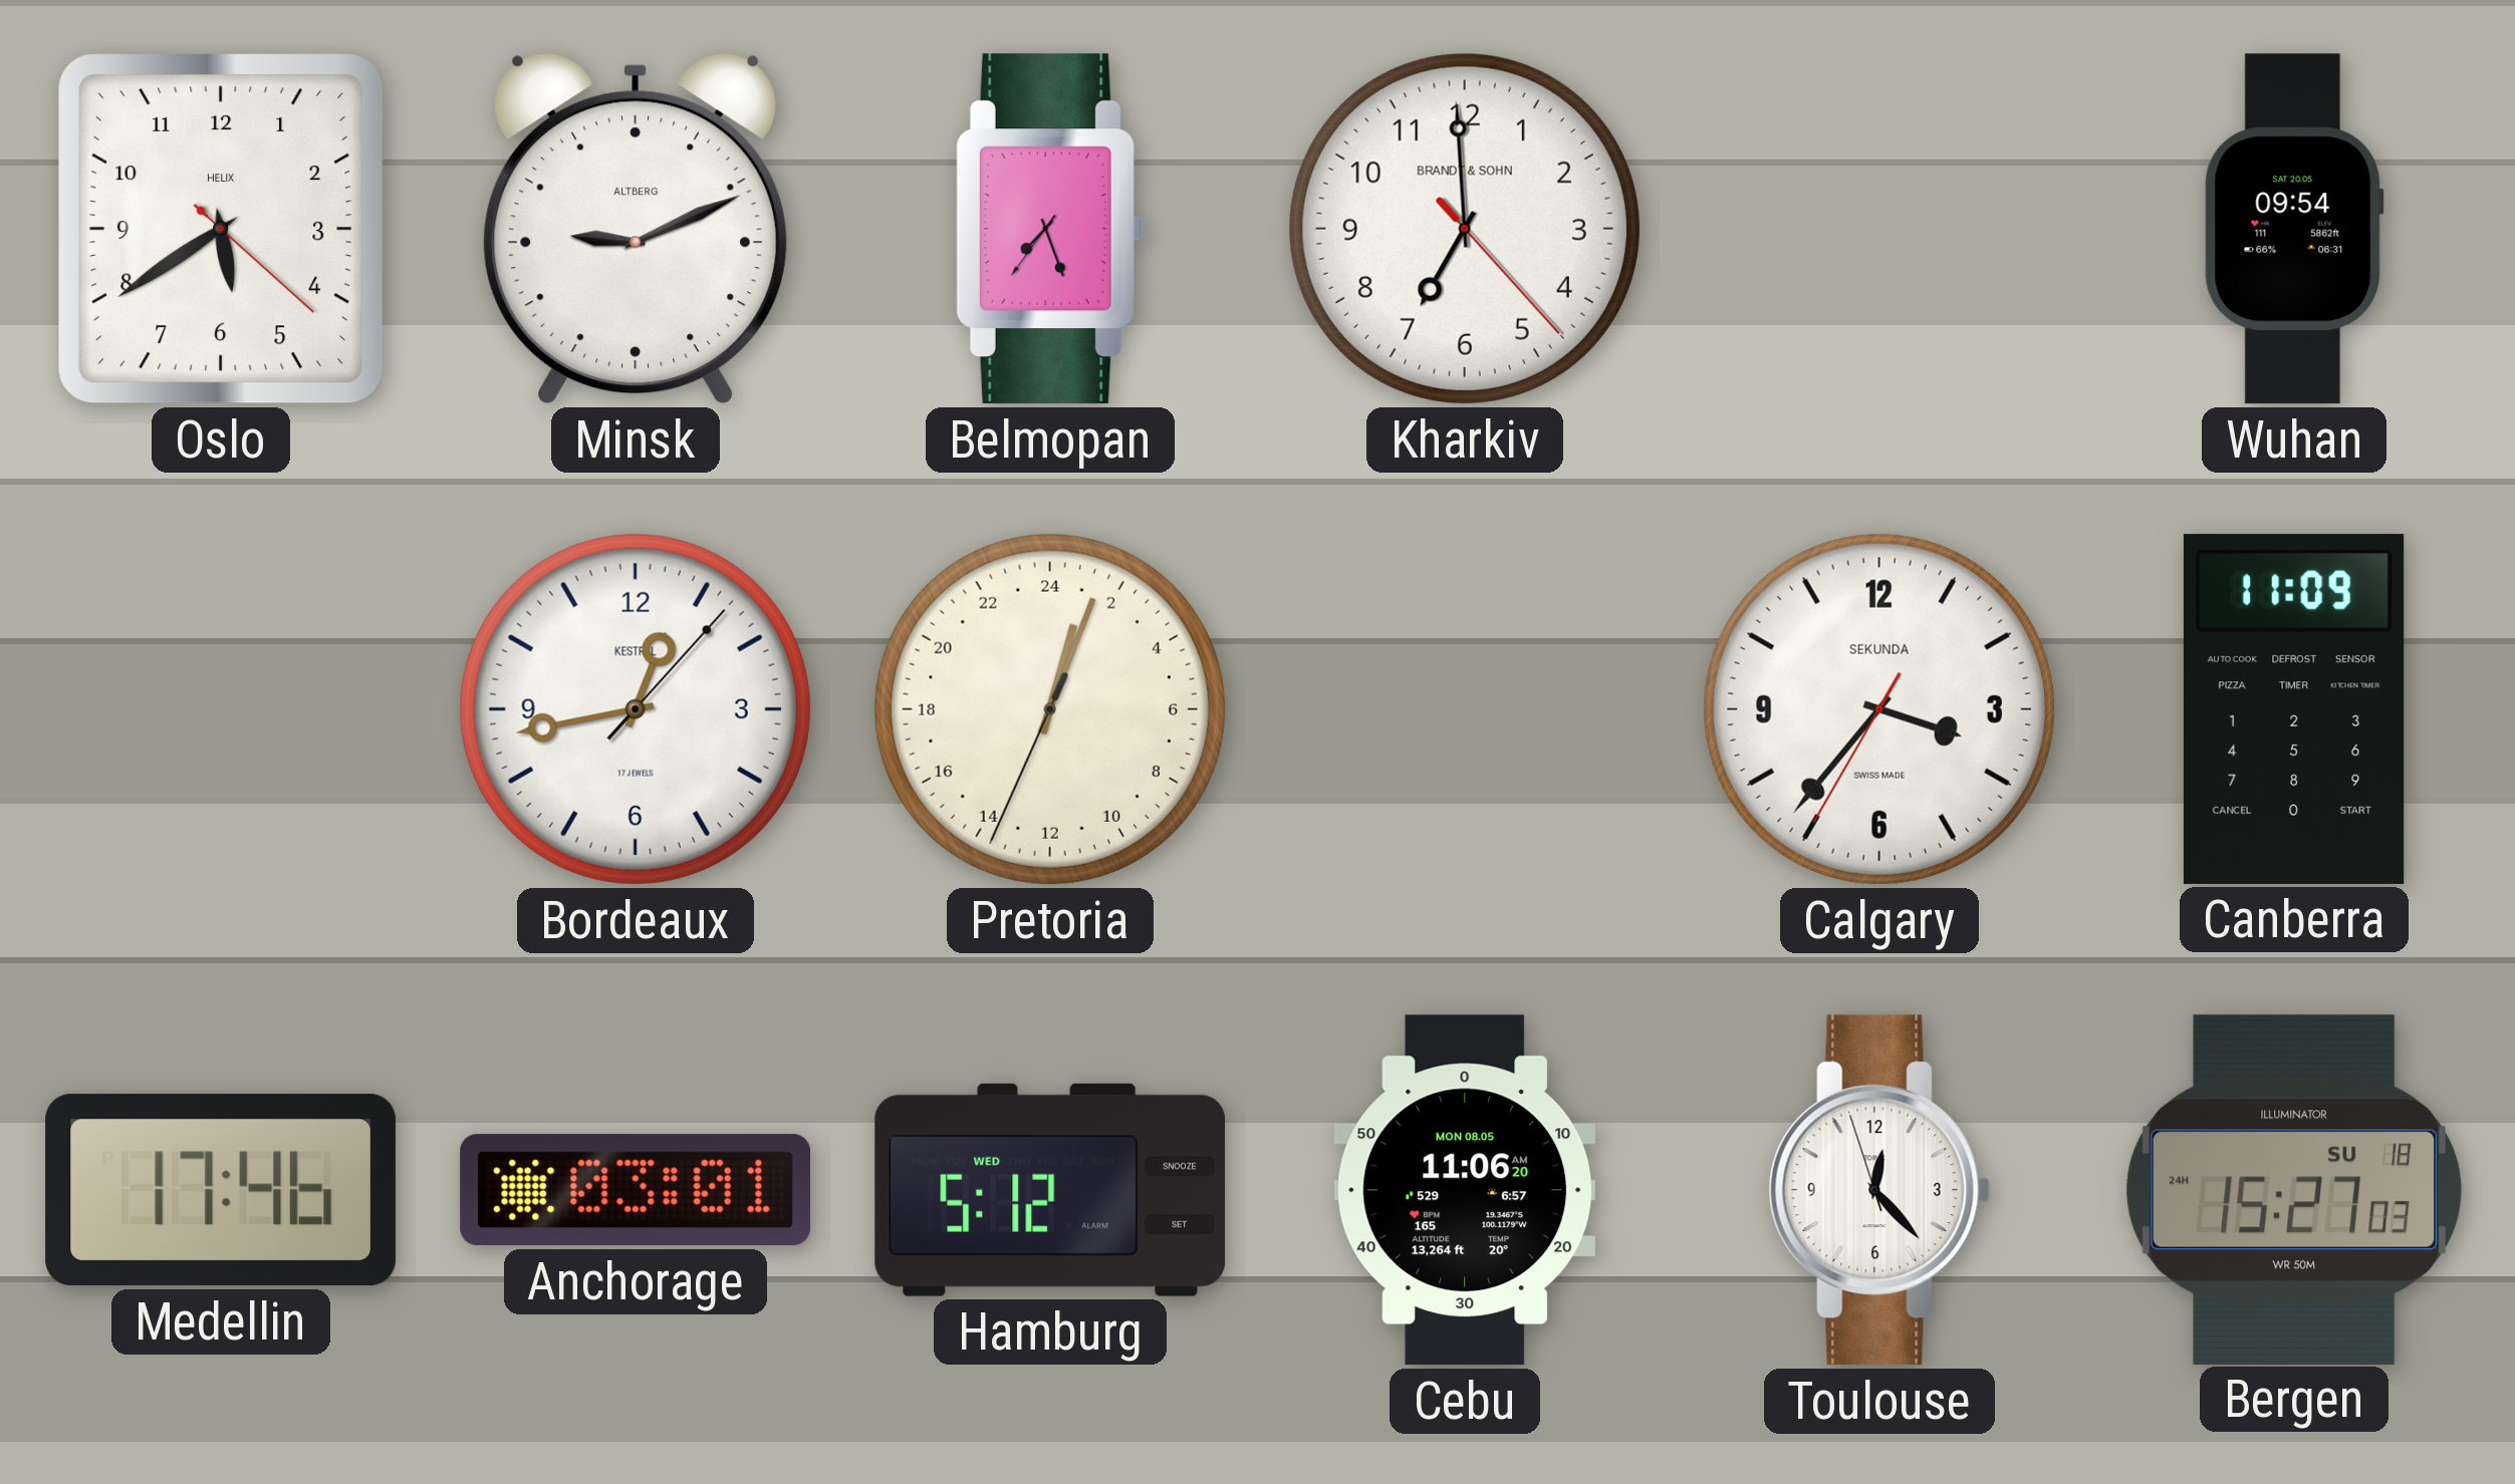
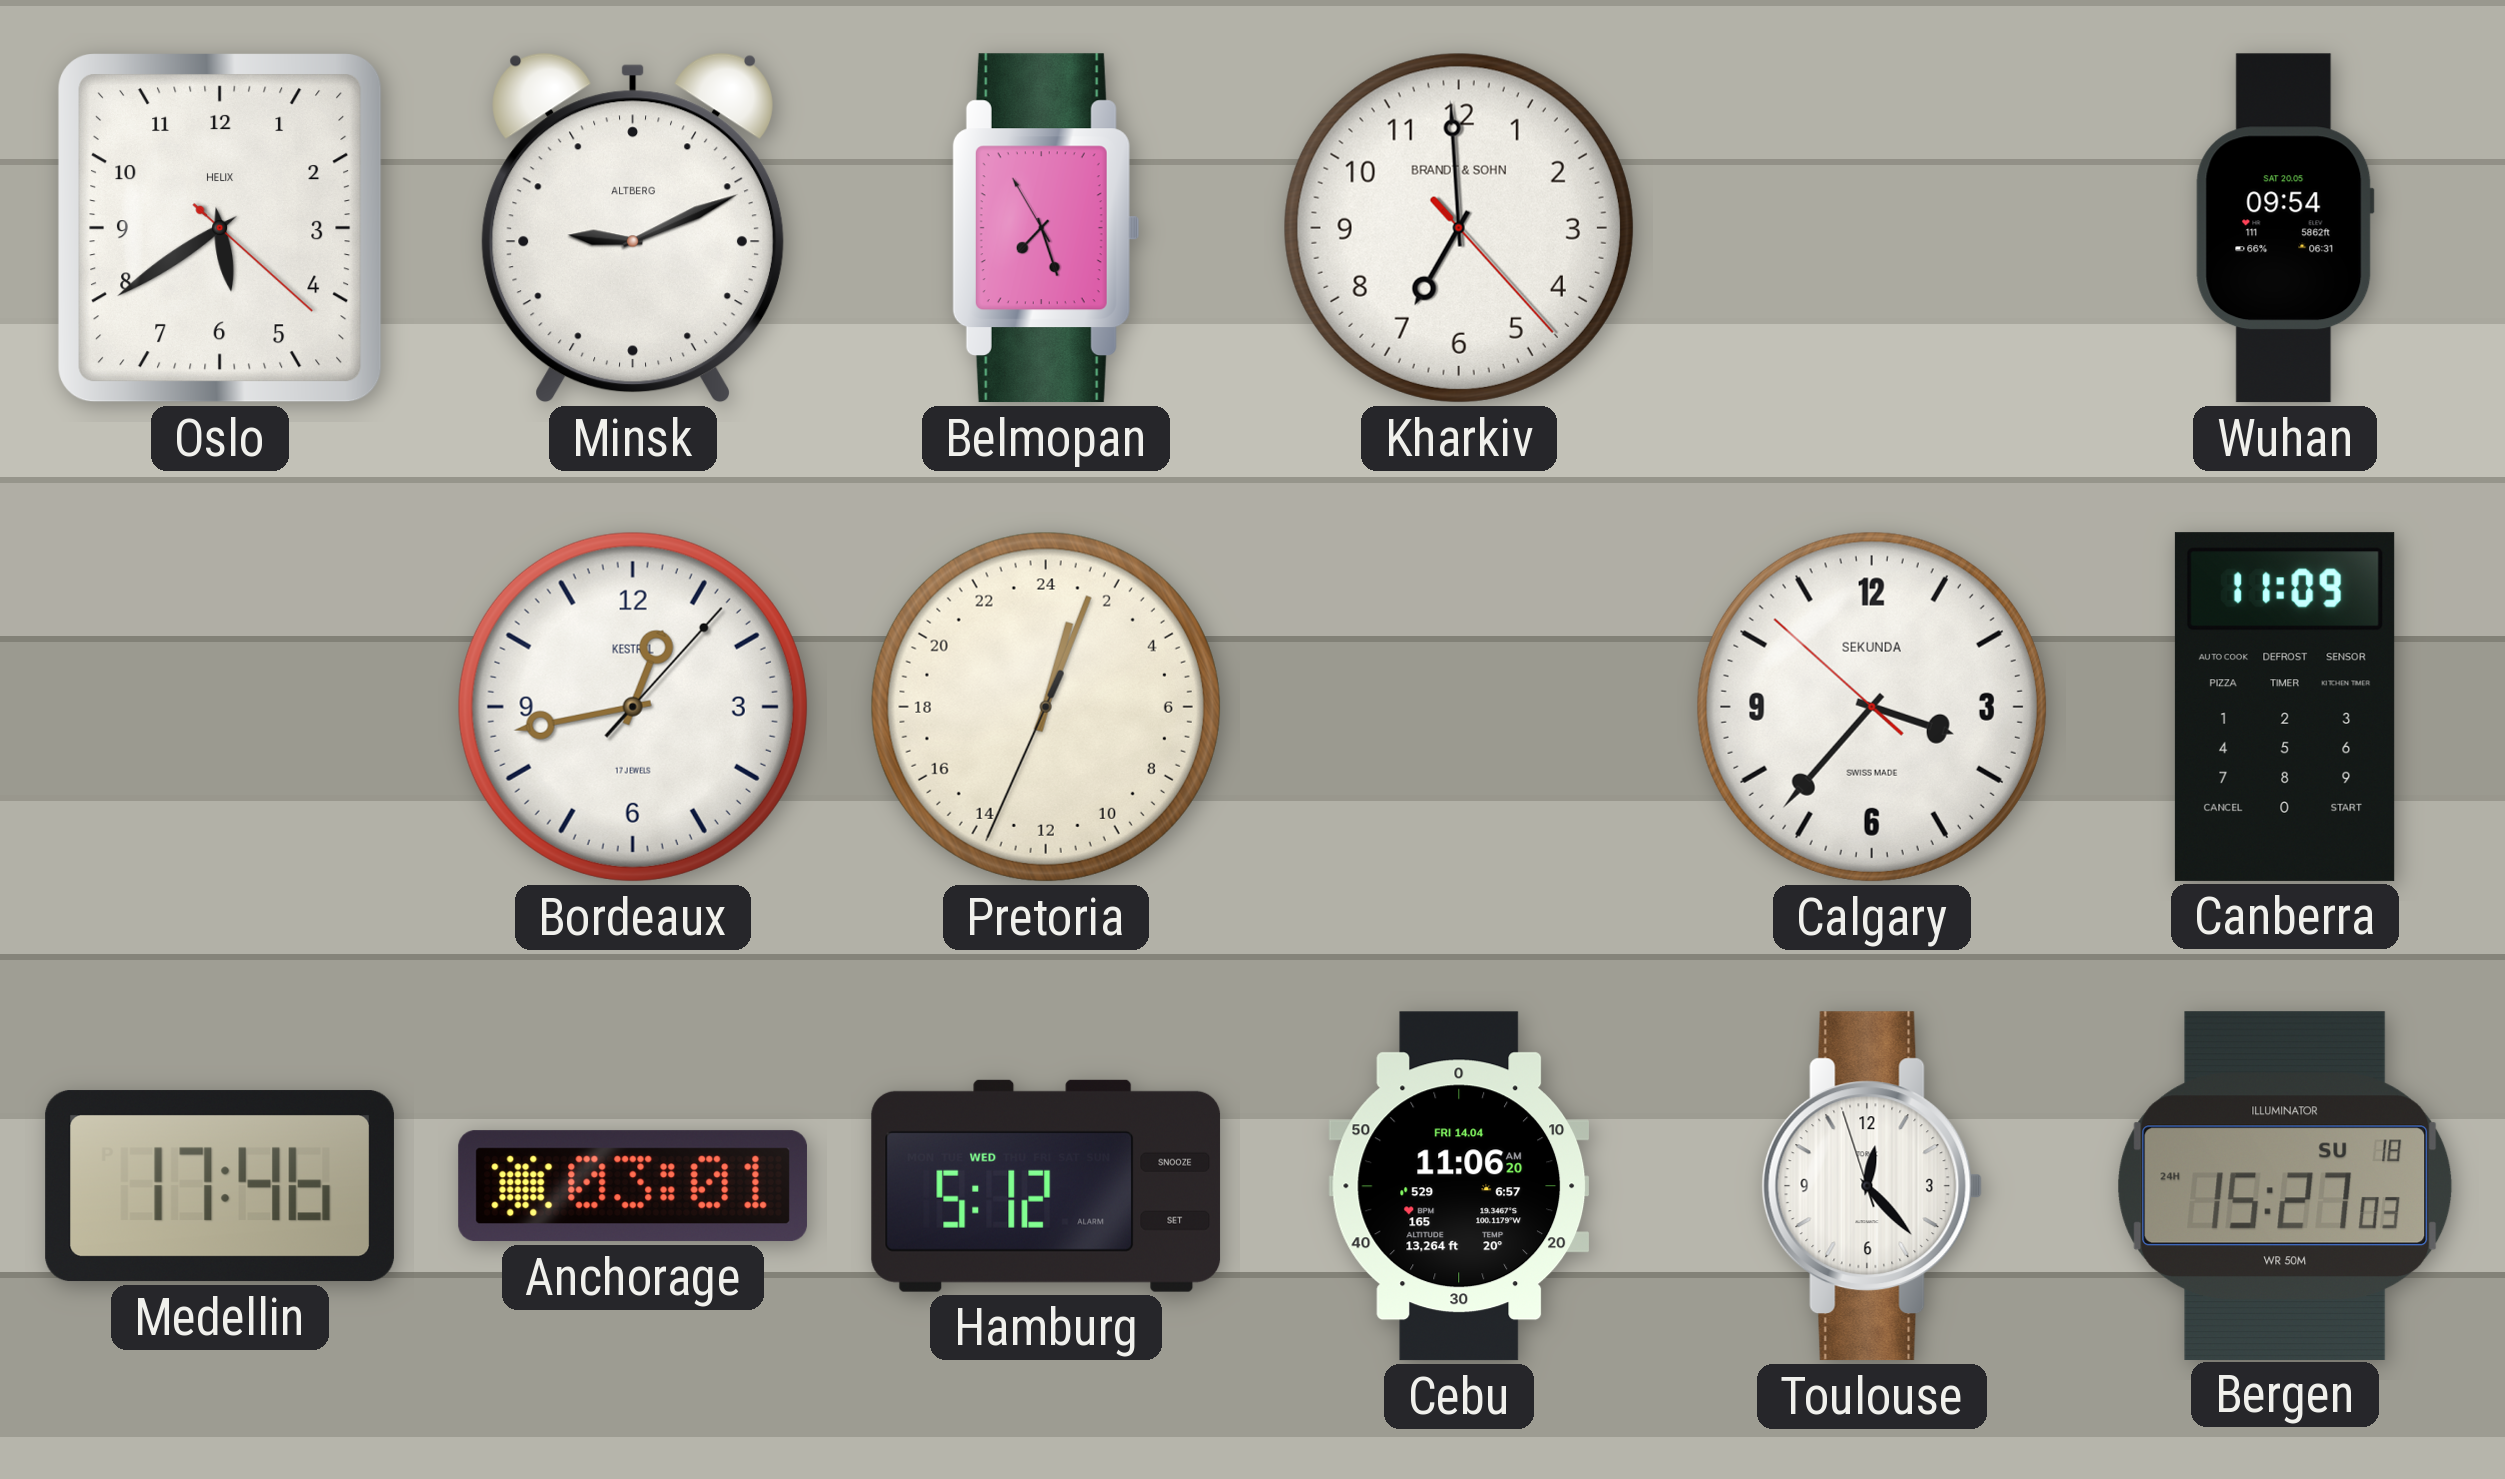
Belmopan: 7:26:36 -> 7:26:55
Calgary: 3:36:35 -> 3:36:52
Cebu date: MON 08.05 -> FRI 14.04
